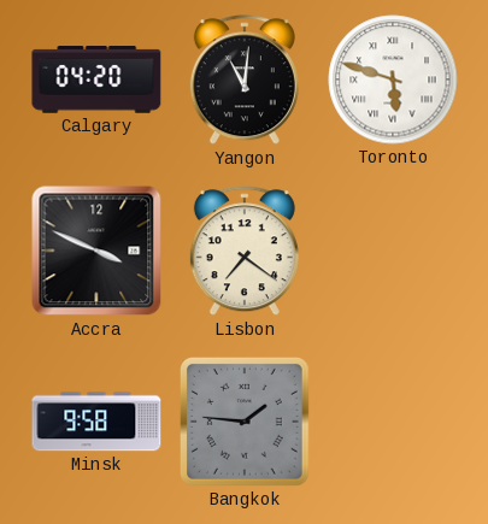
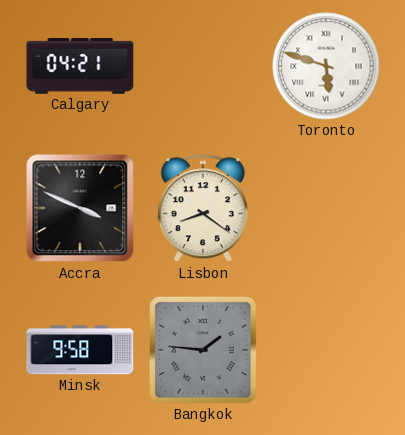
Calgary: 04:20 -> 04:21
Yangon: 11:01 -> none
Lisbon: 7:21 -> 8:21
